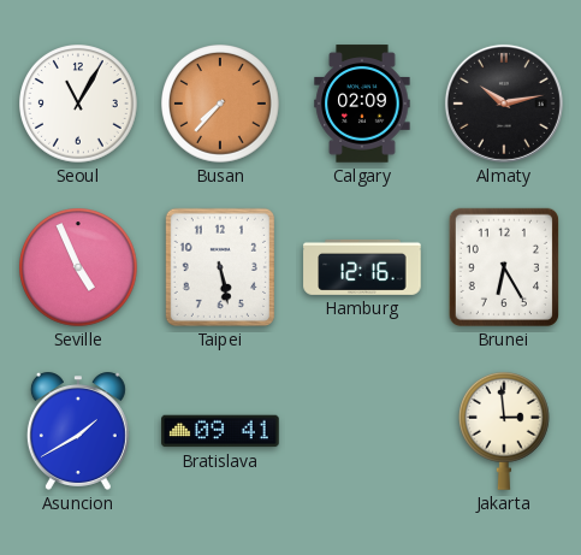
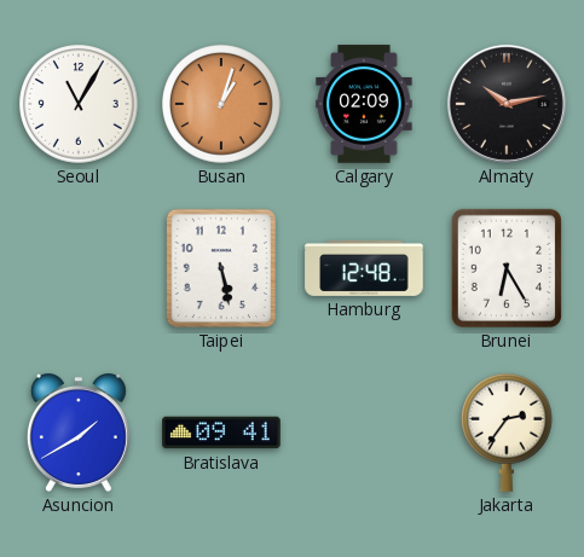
Busan: 7:37 -> 1:03
Seville: 4:56 -> none
Hamburg: 12:16 -> 12:48
Jakarta: 2:59 -> 2:36
